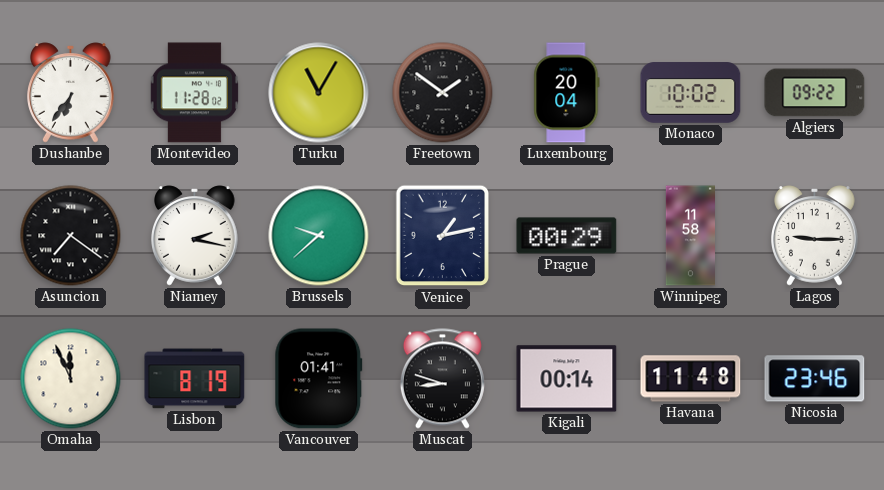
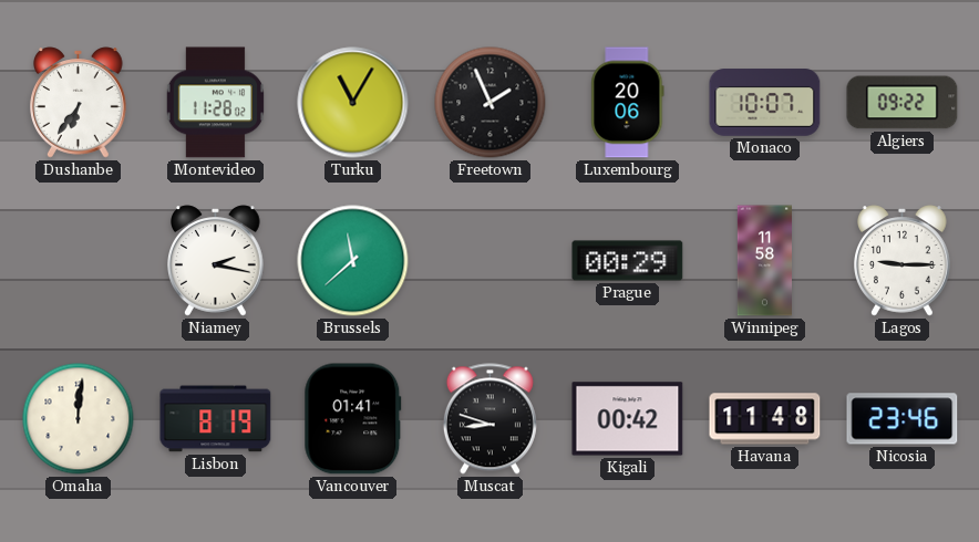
Freetown: 1:51 -> 1:56
Luxembourg: 20:04 -> 20:06
Monaco: 10:02 -> 10:07
Asuncion: 7:21 -> none
Brussels: 9:38 -> 11:38
Venice: 1:13 -> none
Omaha: 11:56 -> 12:01
Kigali: 00:14 -> 00:42
